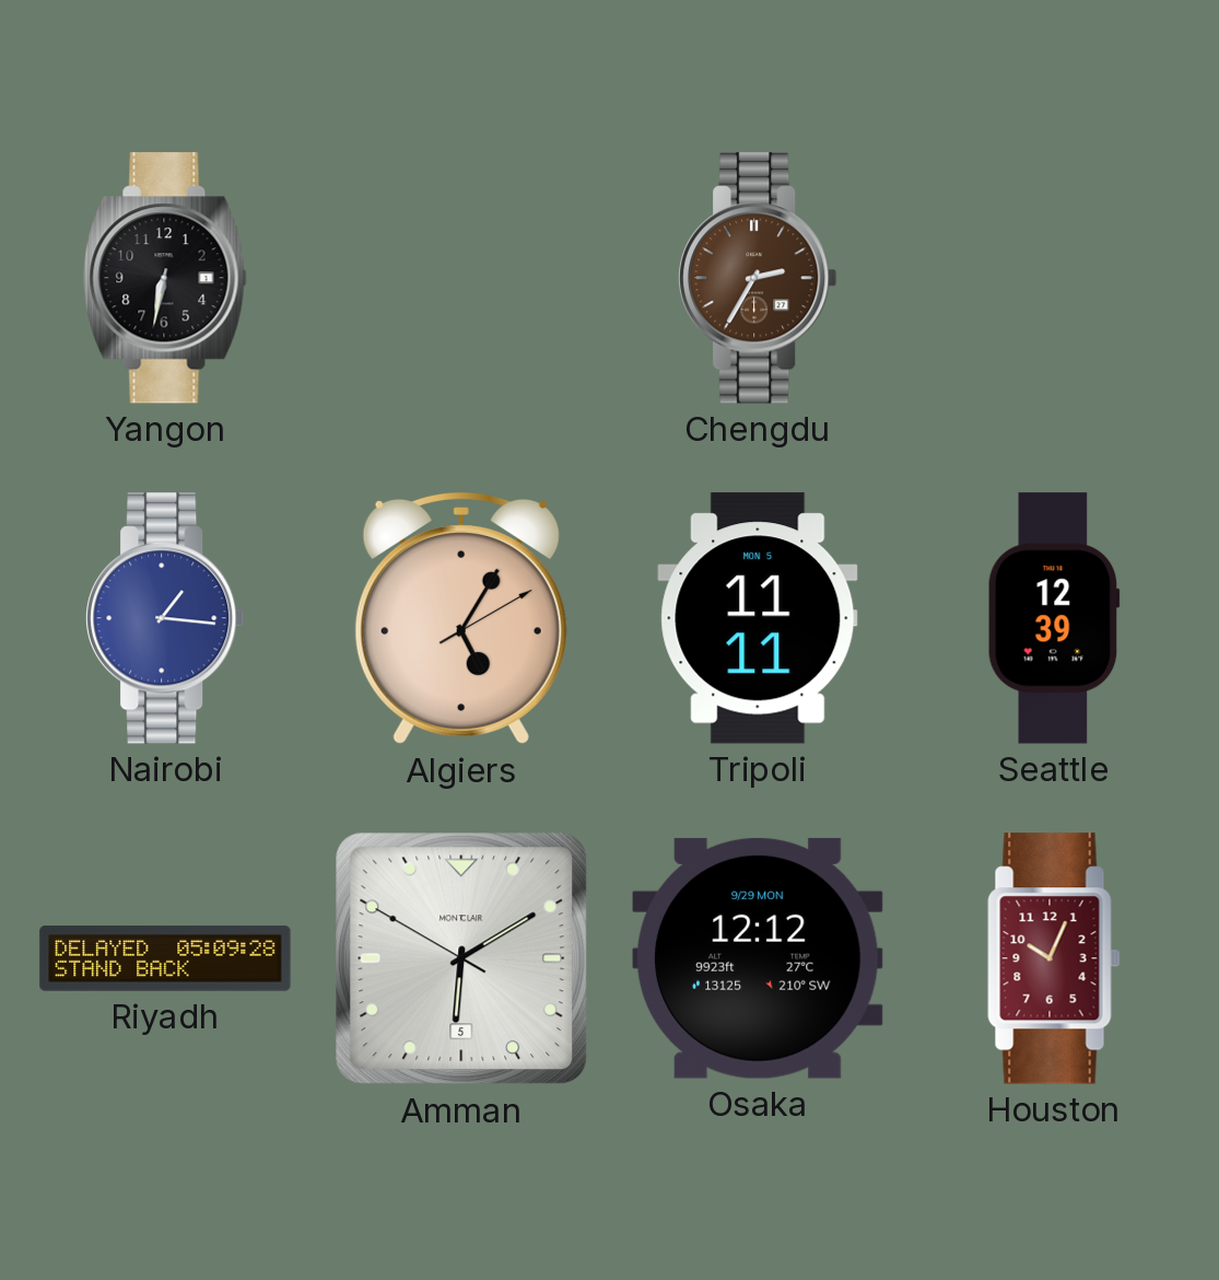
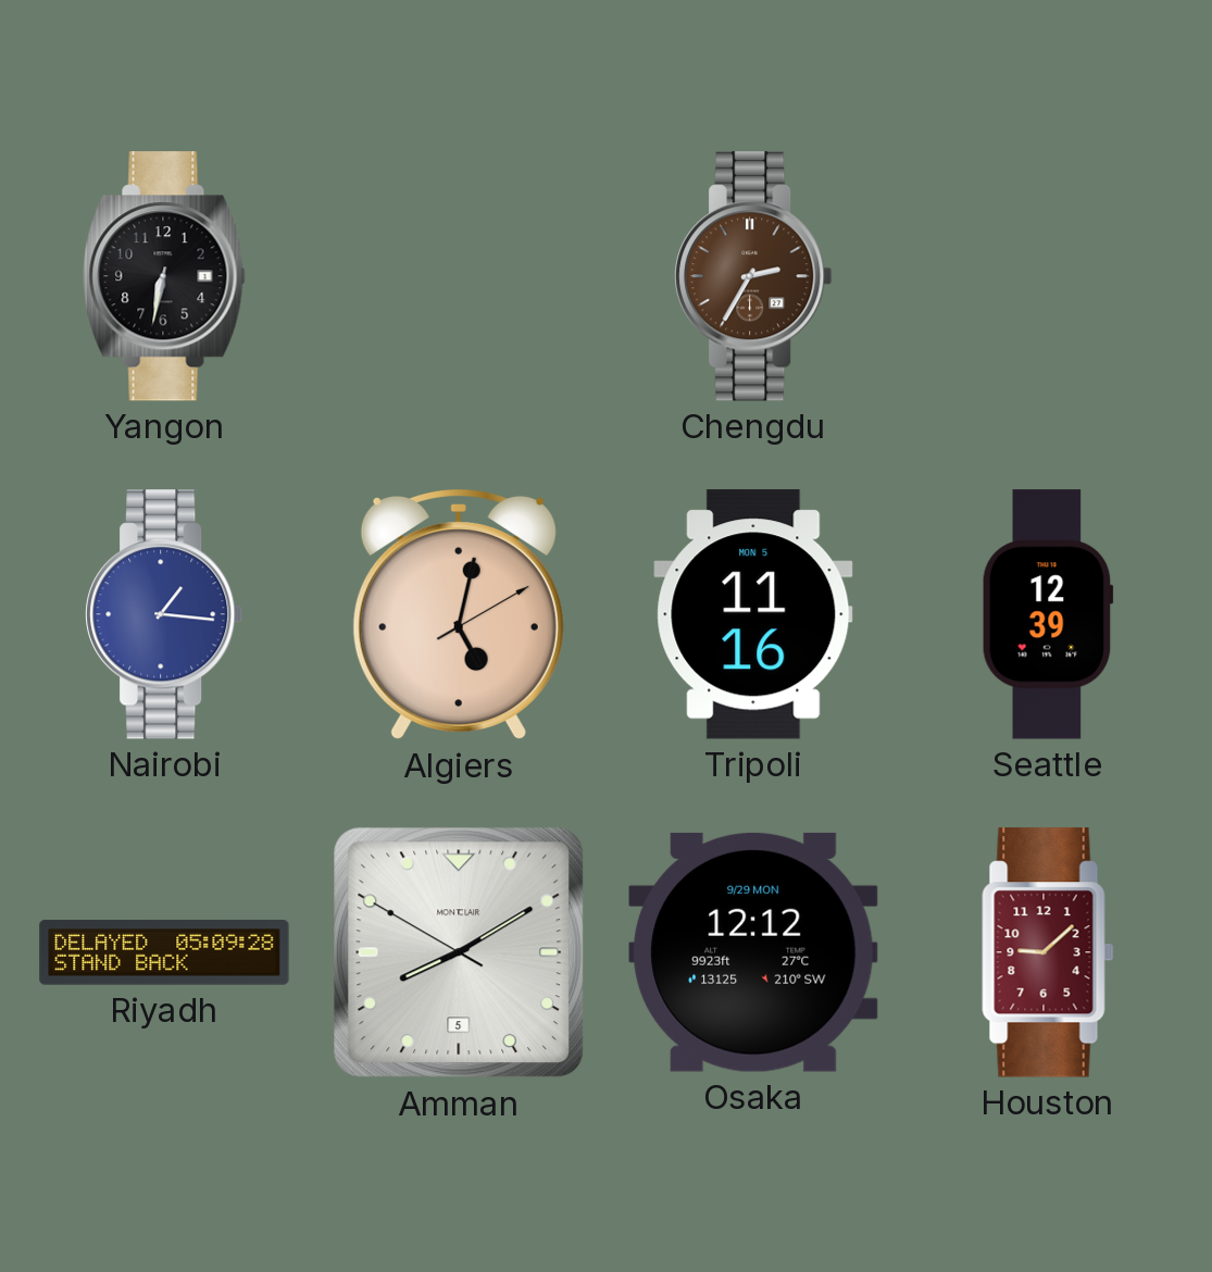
Algiers: 5:05 -> 5:02
Tripoli: 11:11 -> 11:16
Amman: 6:09 -> 8:09
Houston: 10:04 -> 9:08
